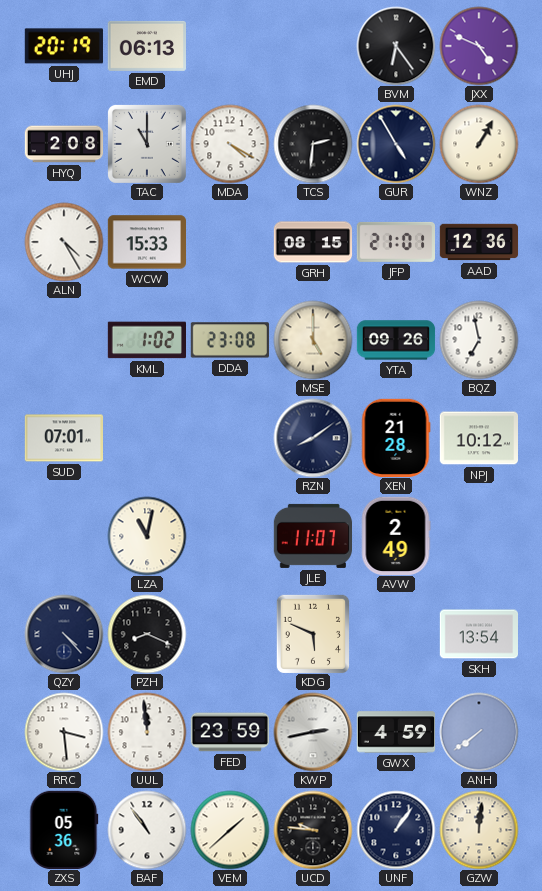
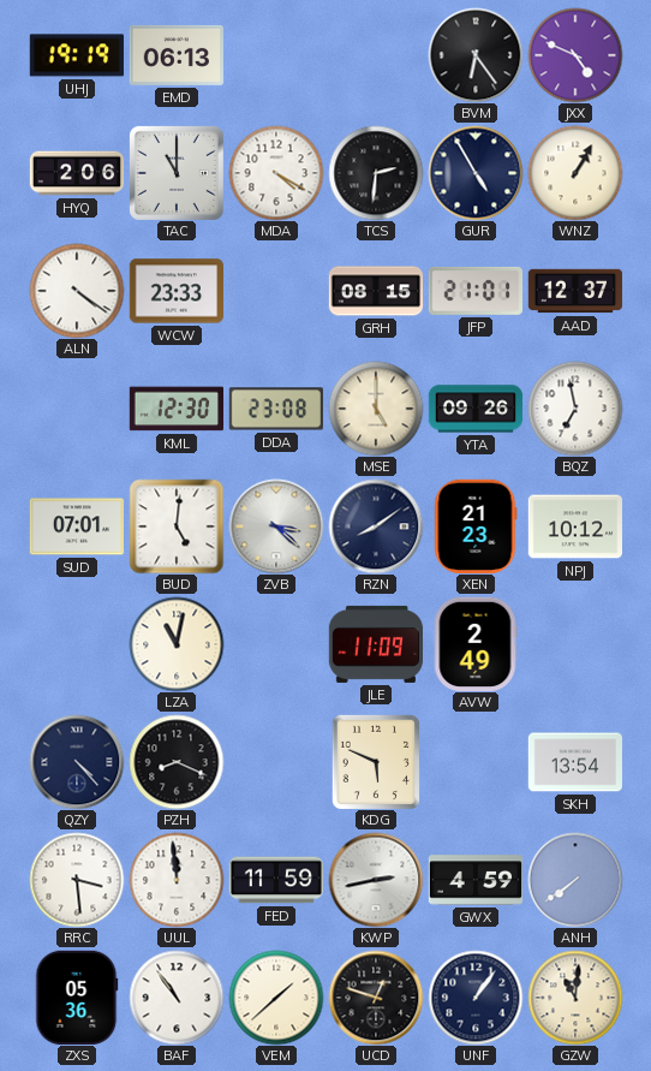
UHJ: 20:19 -> 19:19
HYQ: 2:08 -> 2:06
ALN: 4:25 -> 4:21
WCW: 15:33 -> 23:33
AAD: 12:36 -> 12:37
KML: 1:02 -> 12:30
BUD: none -> 5:01
ZVB: none -> 3:22
XEN: 21:28 -> 21:23
JLE: 11:07 -> 11:09
FED: 23:59 -> 11:59
UCD: 9:46 -> 12:48
GZW: 12:01 -> 11:01
